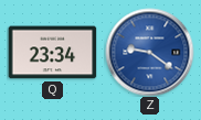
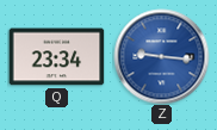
Z: 9:21 -> 9:16
